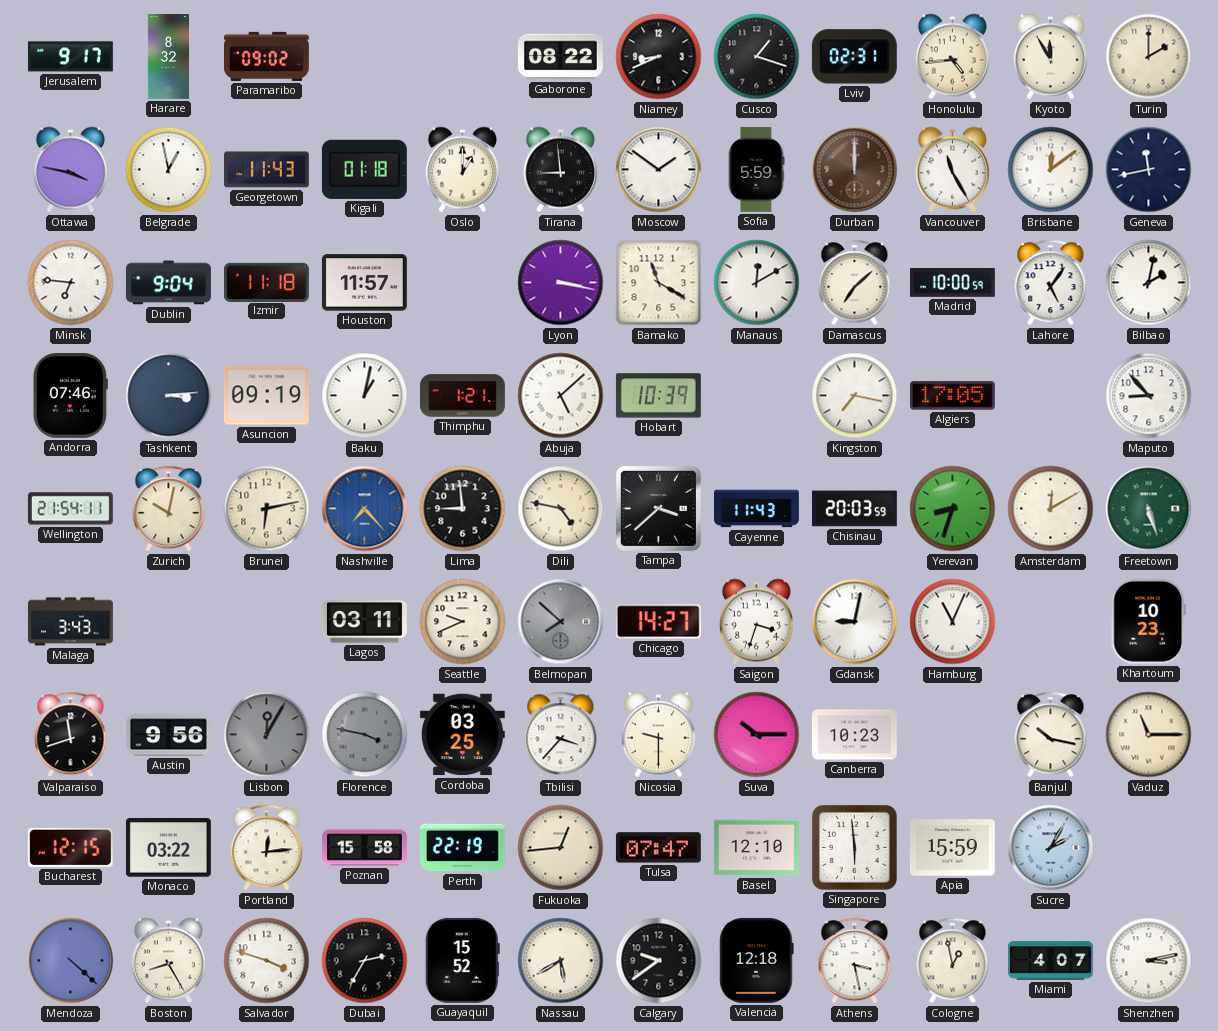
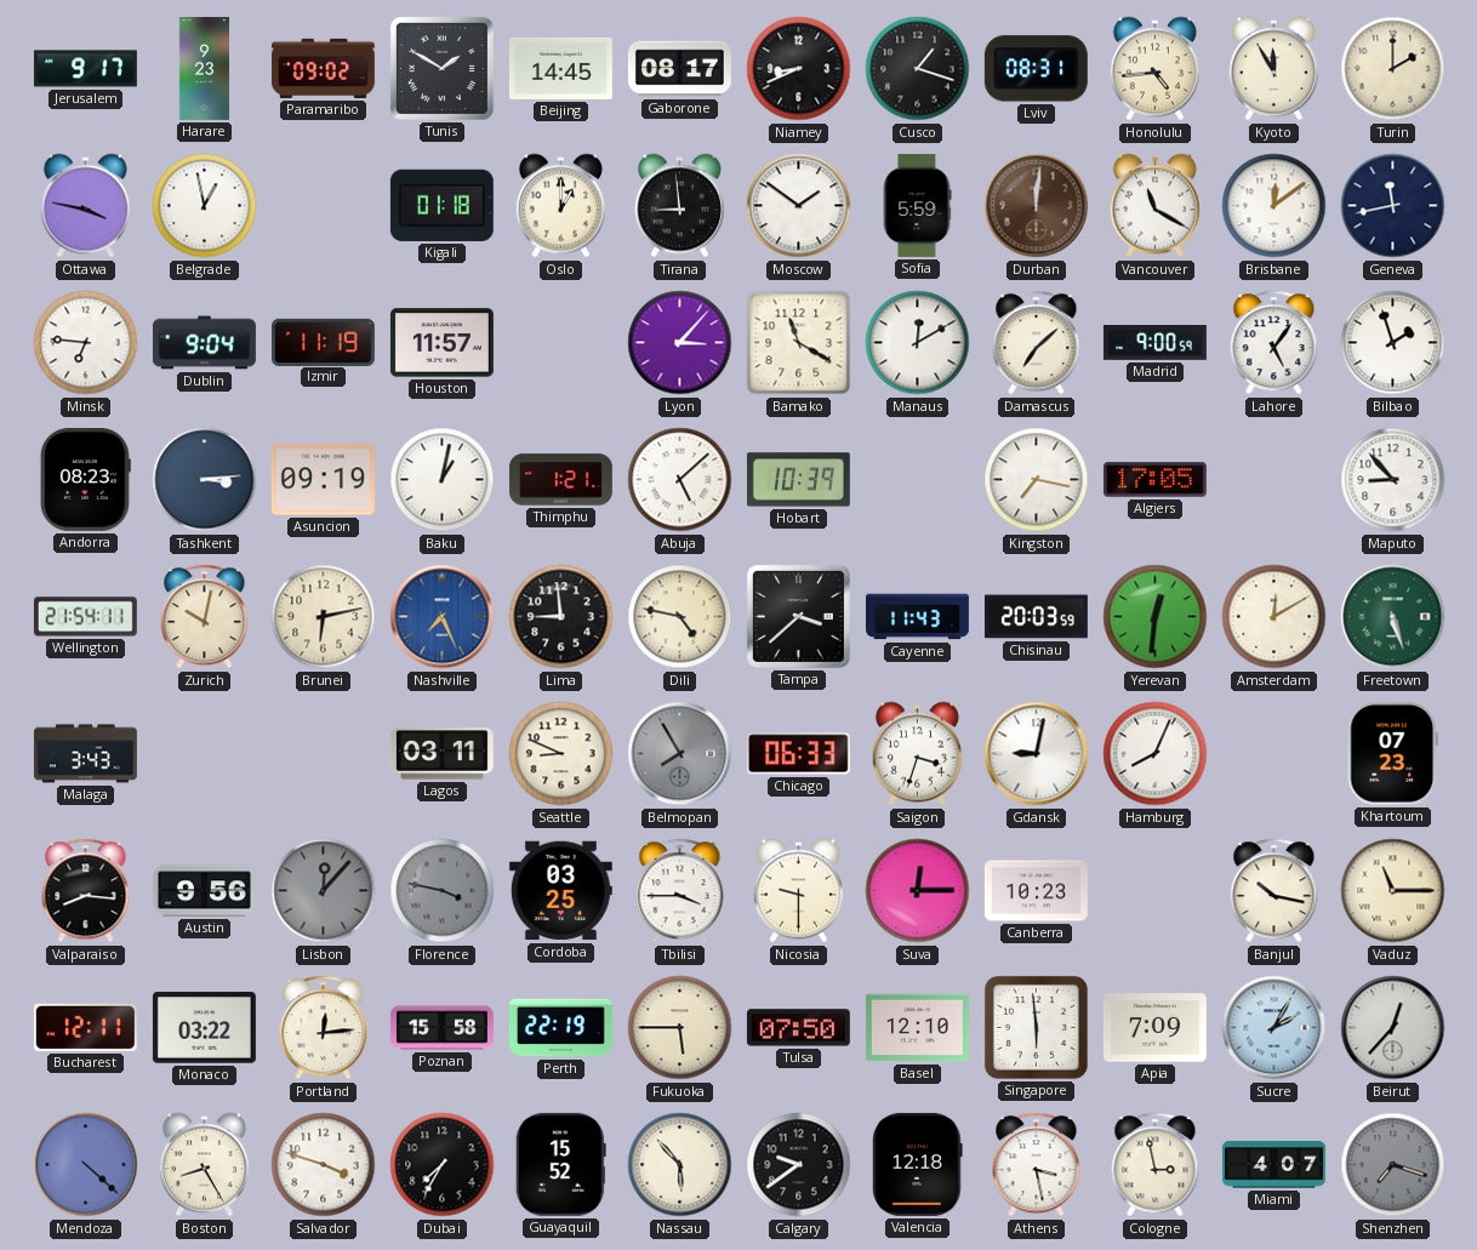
Harare: 8:32 -> 9:23
Tunis: none -> 1:50
Beijing: none -> 14:45
Gaborone: 08:22 -> 08:17
Lviv: 02:31 -> 08:31
Georgetown: 11:43 -> none
Durban: 12:00 -> 12:01
Vancouver: 11:25 -> 11:20
Izmir: 11:18 -> 11:19
Lyon: 3:17 -> 3:07
Madrid: 10:00 -> 9:00
Bilbao: 2:02 -> 1:57
Andorra: 07:46 -> 08:23
Nashville: 7:23 -> 7:26
Yerevan: 8:33 -> 12:31
Seattle: 9:41 -> 8:49
Belmopan: 7:52 -> 7:55
Chicago: 14:27 -> 06:33
Hamburg: 11:04 -> 8:04
Khartoum: 10:23 -> 07:23
Valparaiso: 11:42 -> 8:16
Lisbon: 12:05 -> 12:07
Tbilisi: 3:37 -> 3:45
Suva: 10:15 -> 12:15
Bucharest: 12:15 -> 12:11
Fukuoka: 12:44 -> 5:45
Tulsa: 07:47 -> 07:50
Apia: 15:59 -> 7:09
Beirut: none -> 12:37
Dubai: 2:35 -> 7:35
Nassau: 5:40 -> 5:53
Cologne: 12:58 -> 2:58
Shenzhen: 3:13 -> 7:18
Shenzhen dial: white -> grey
